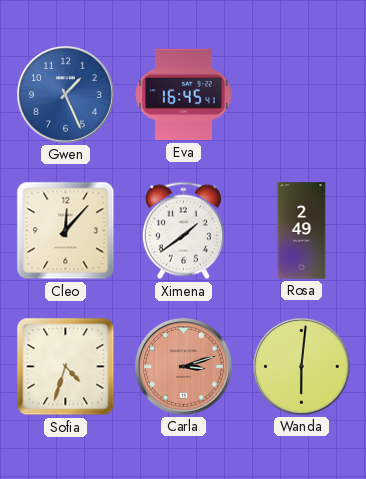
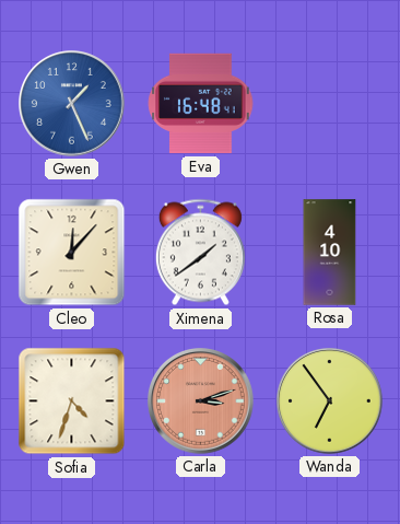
Eva: 16:45 -> 16:48
Rosa: 2:49 -> 4:10
Wanda: 6:01 -> 6:54
